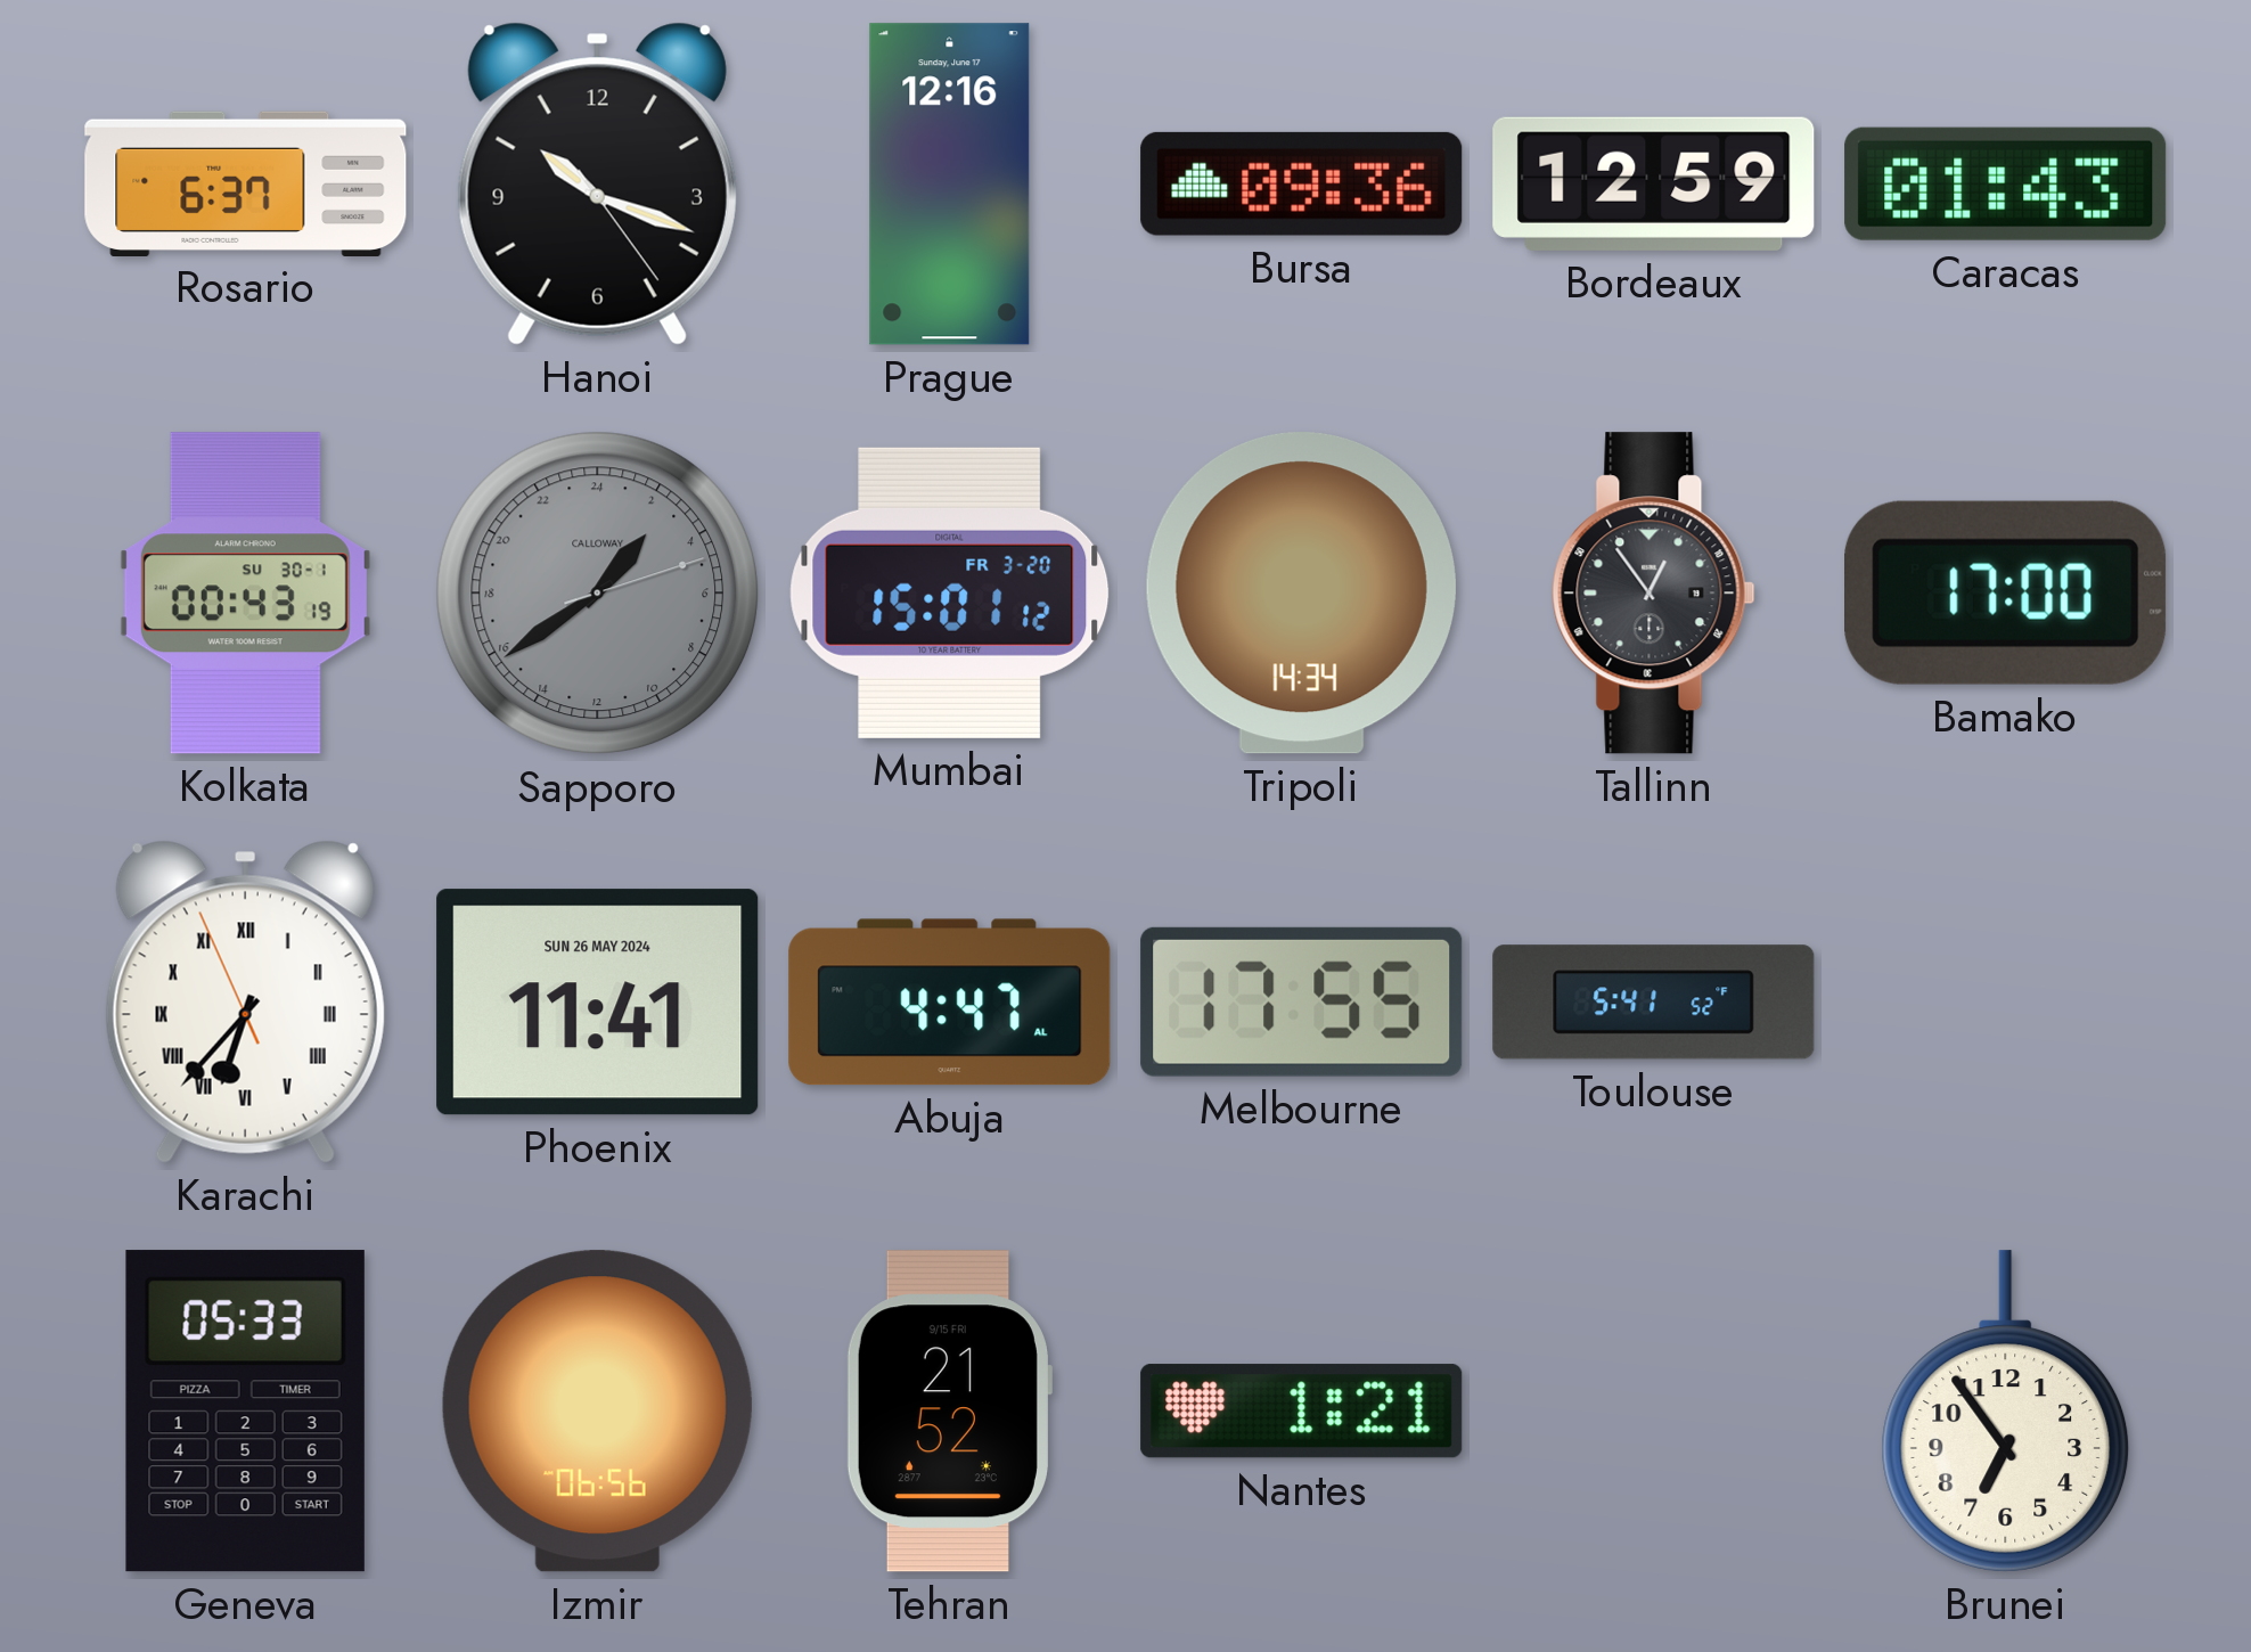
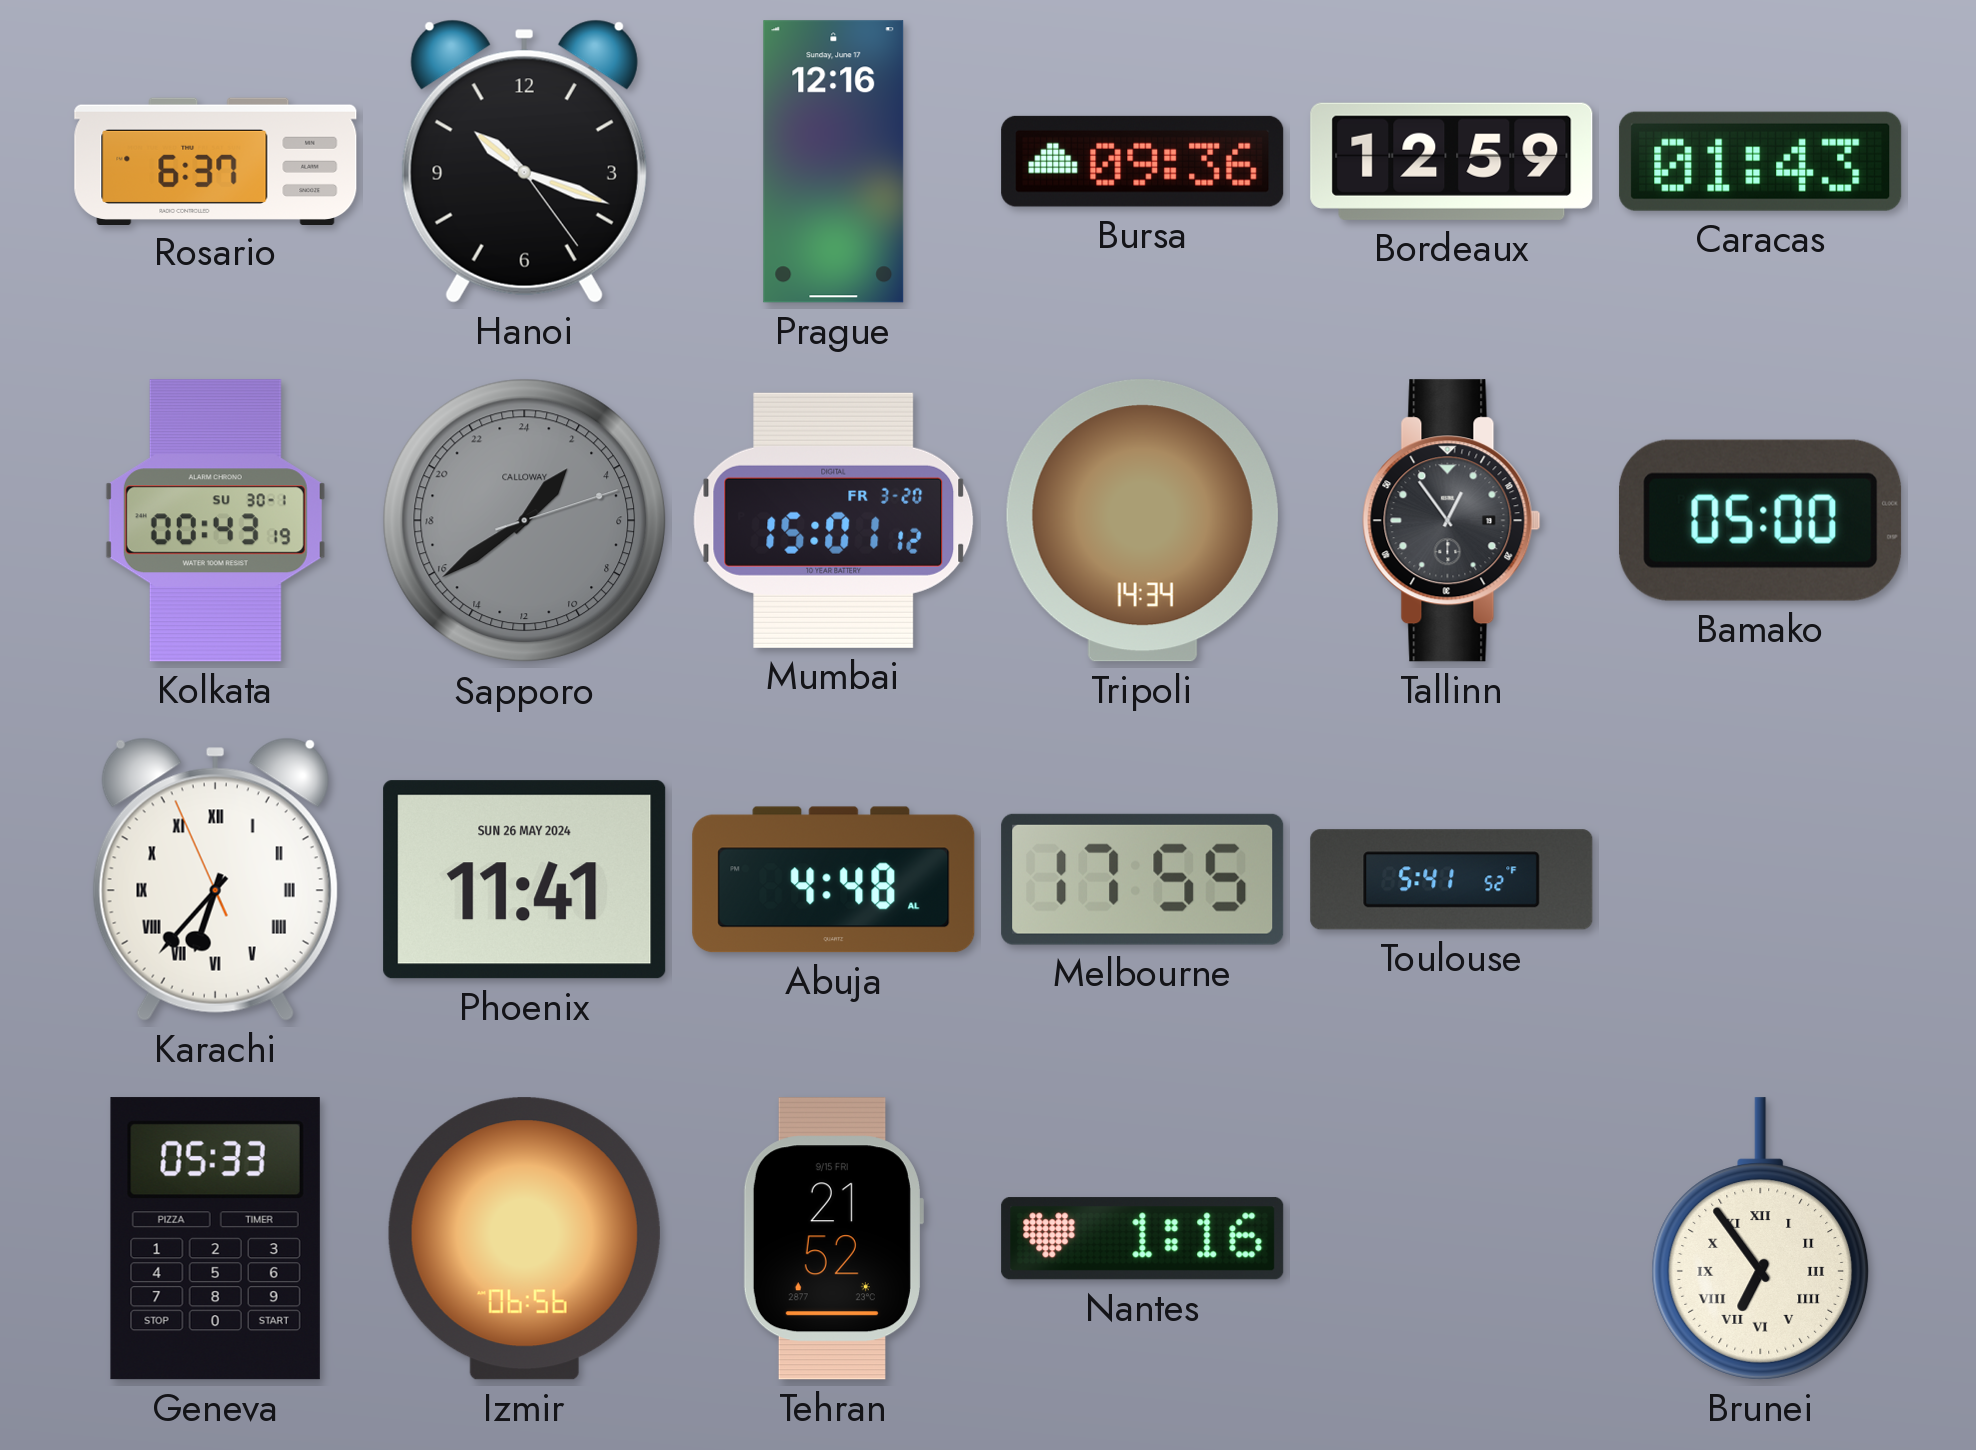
Bamako: 17:00 -> 05:00
Abuja: 4:47 -> 4:48
Nantes: 1:21 -> 1:16
Brunei numerals: Arabic -> Roman
